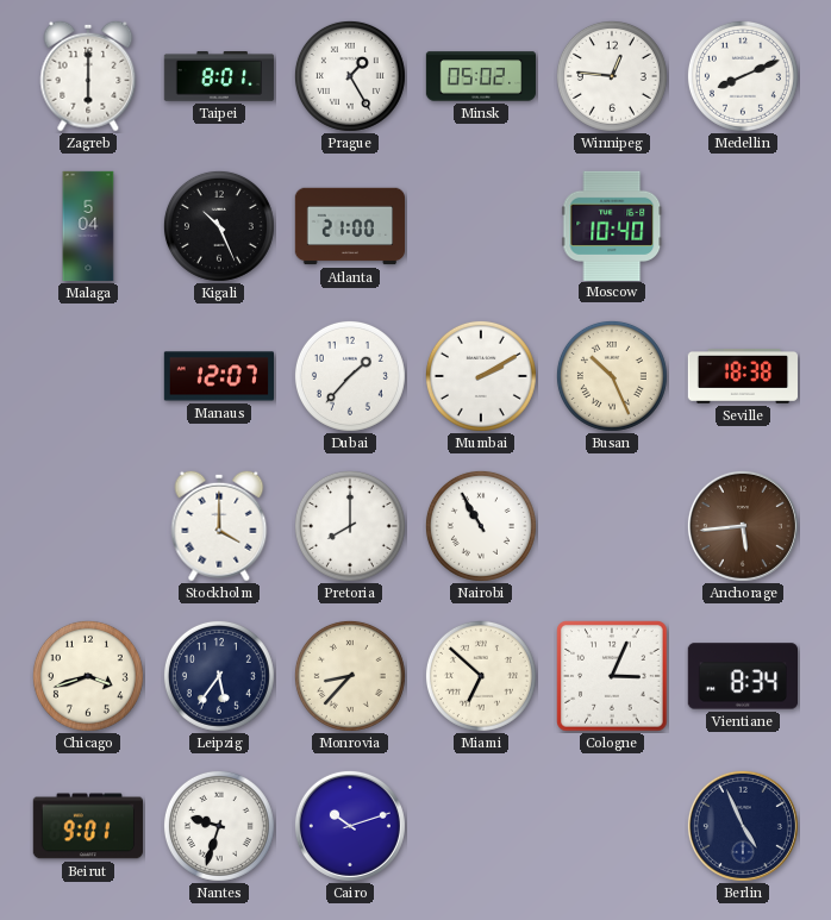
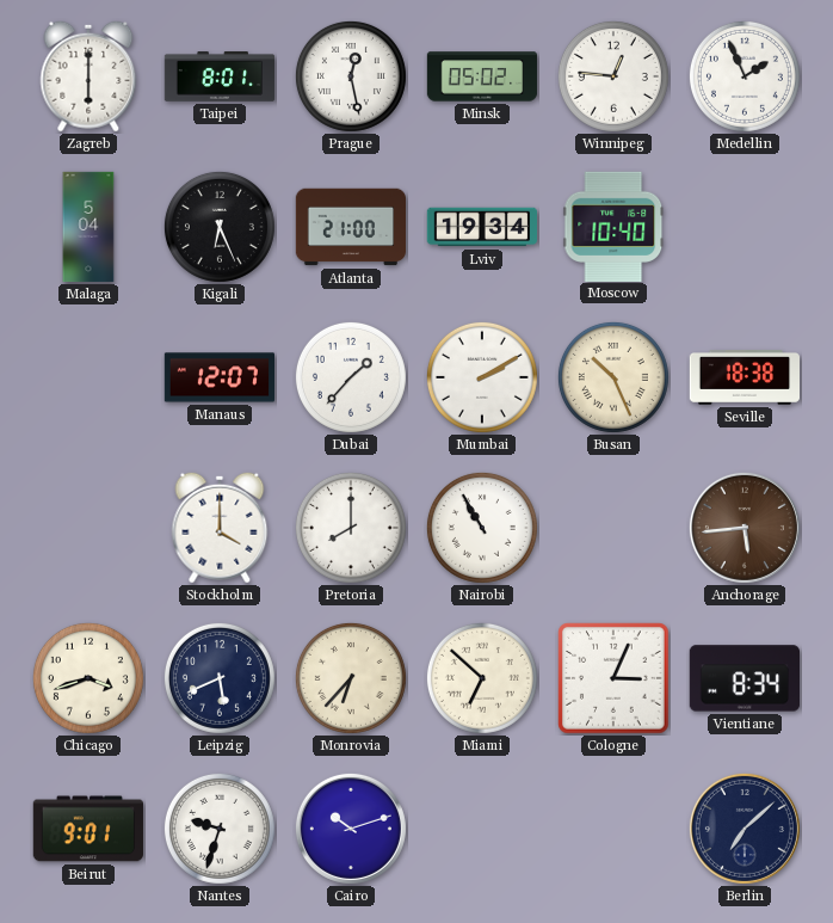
Prague: 1:25 -> 12:28
Medellin: 8:11 -> 1:56
Kigali: 10:26 -> 6:26
Lviv: none -> 19:34
Leipzig: 5:36 -> 5:41
Monrovia: 8:37 -> 6:37
Berlin: 4:56 -> 7:08
